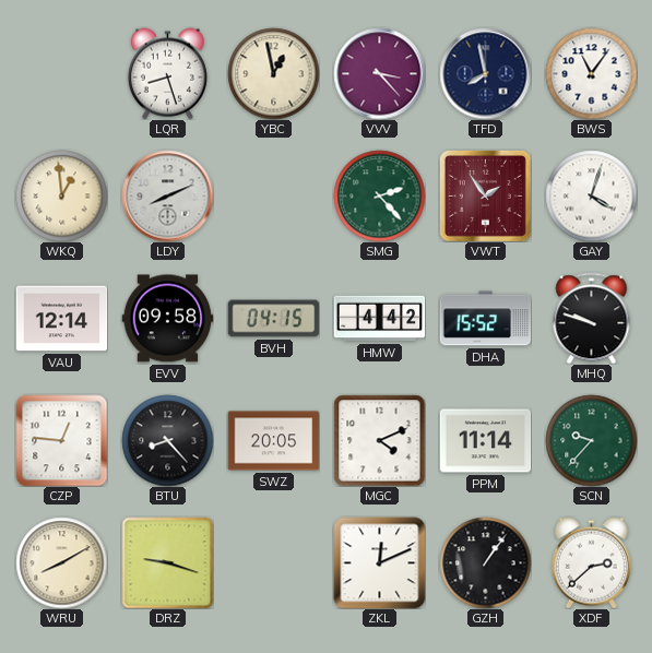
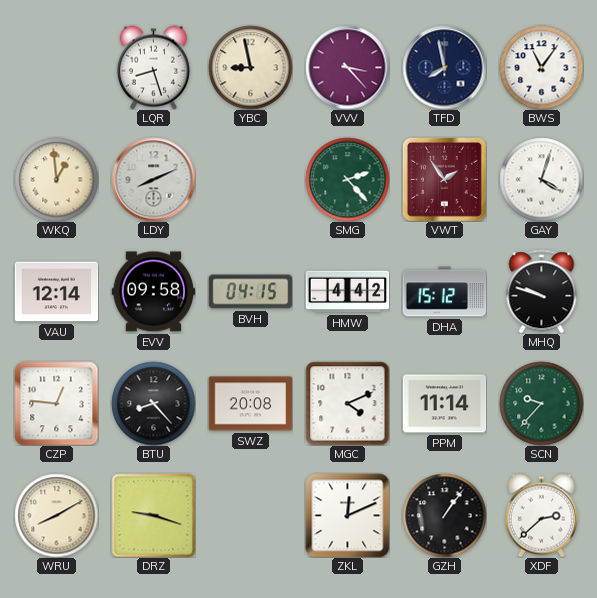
YBC: 12:58 -> 8:58
DHA: 15:52 -> 15:12
SWZ: 20:05 -> 20:08
